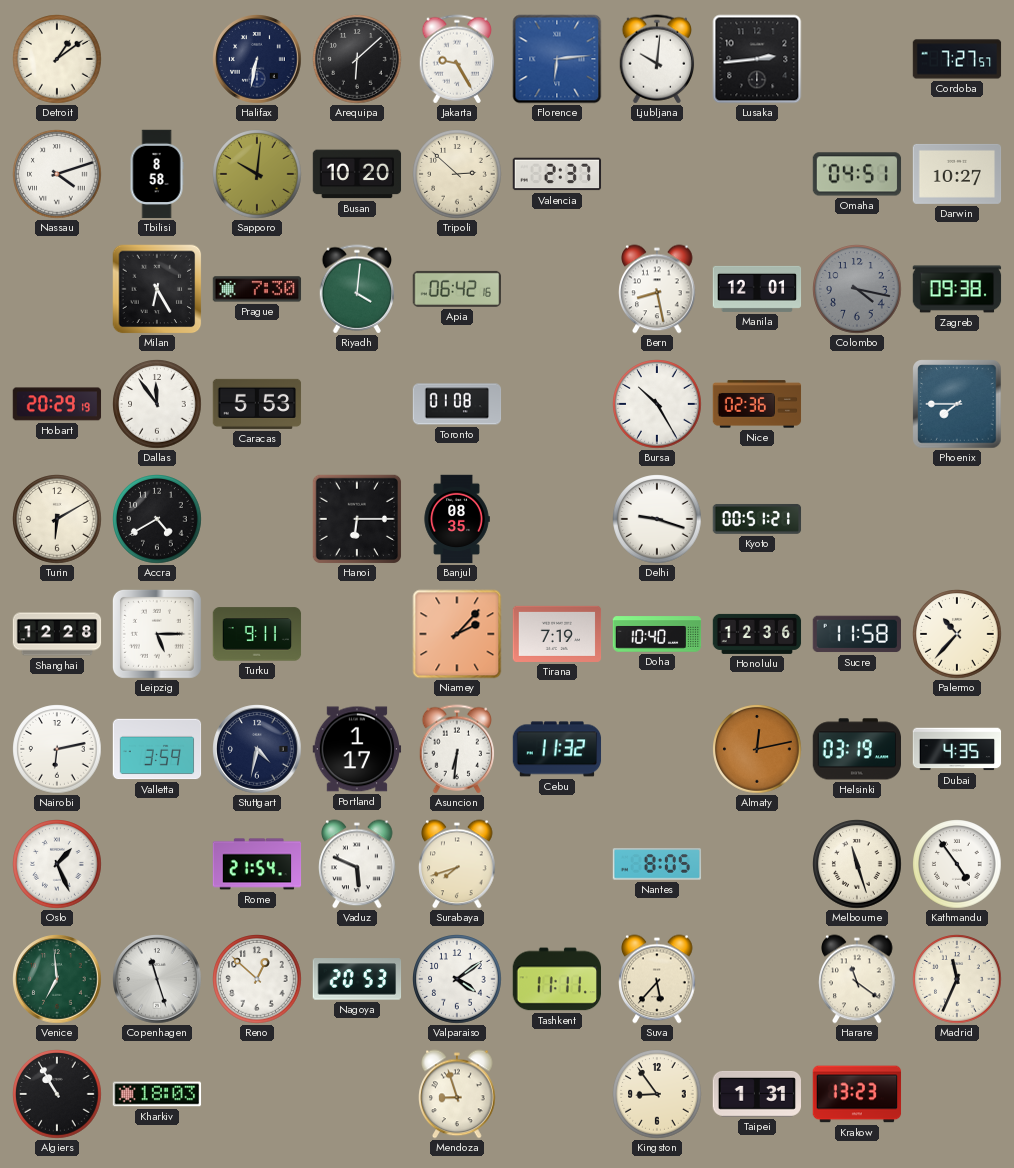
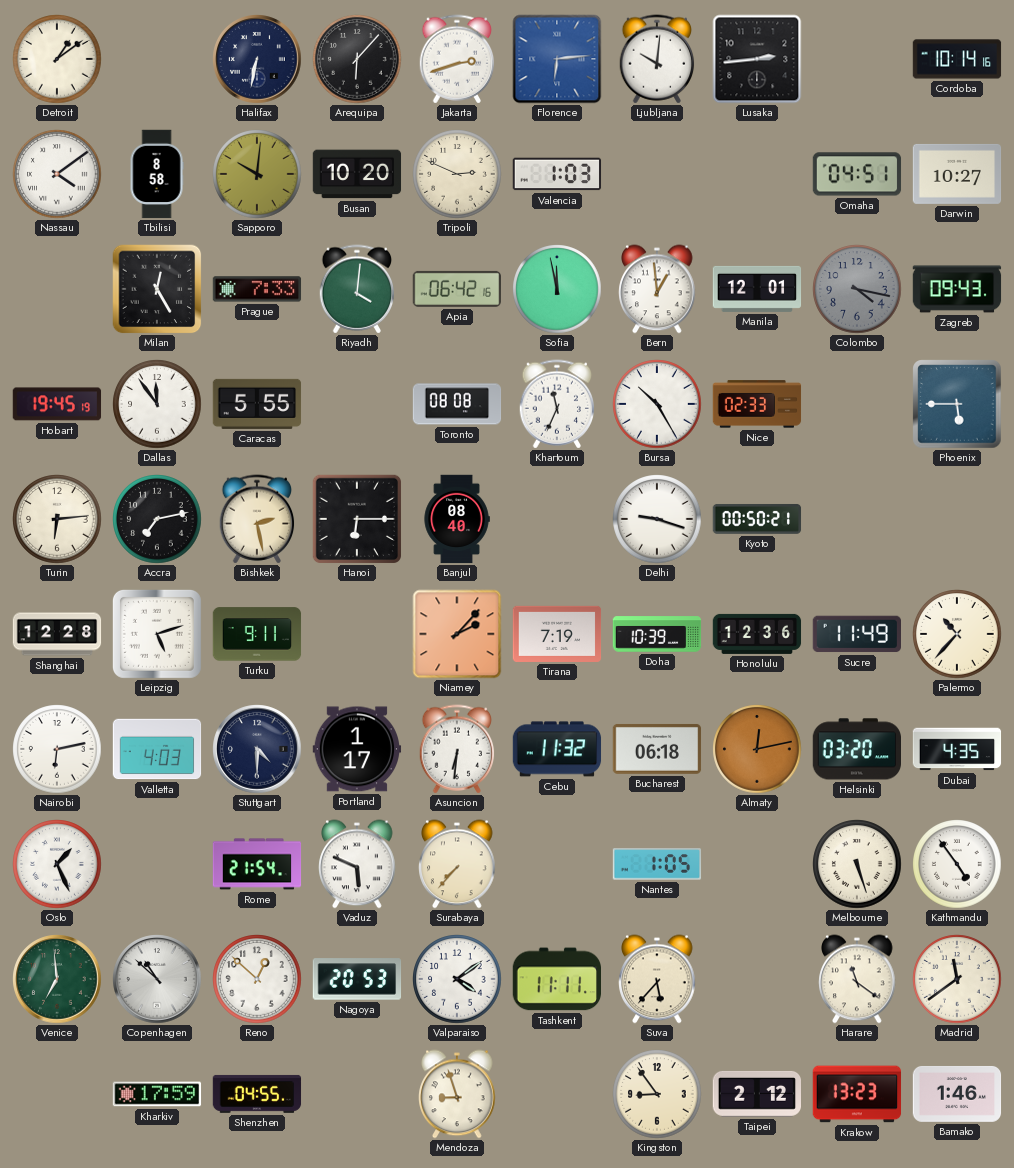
Arequipa: 6:08 -> 6:07
Jakarta: 9:25 -> 2:42
Cordoba: 7:27 -> 10:14
Nassau: 4:12 -> 4:09
Tripoli: 2:52 -> 2:49
Valencia: 2:37 -> 1:03
Milan: 6:25 -> 12:25
Prague: 7:30 -> 7:33
Sofia: none -> 11:58
Bern: 8:28 -> 12:59
Zagreb: 09:38 -> 09:43
Hobart: 20:29 -> 19:45
Caracas: 5:53 -> 5:55
Toronto: 01:08 -> 08:08
Khartoum: none -> 11:34
Nice: 02:36 -> 02:33
Phoenix: 7:45 -> 5:45
Turin: 6:10 -> 6:14
Accra: 4:40 -> 7:13
Bishkek: none -> 2:28
Banjul: 08:35 -> 08:40
Kyoto: 00:51 -> 00:50
Leipzig: 5:15 -> 5:12
Doha: 10:40 -> 10:39
Sucre: 11:58 -> 11:49
Valletta: 3:59 -> 4:03
Stuttgart: 4:32 -> 4:30
Bucharest: none -> 06:18
Helsinki: 03:19 -> 03:20
Surabaya: 7:42 -> 7:37
Nantes: 8:05 -> 1:05
Melbourne: 11:27 -> 5:27
Copenhagen: 11:27 -> 10:52
Madrid: 11:34 -> 11:39
Algiers: 10:55 -> none
Kharkiv: 18:03 -> 17:59
Shenzhen: none -> 04:55
Taipei: 1:31 -> 2:12
Bamako: none -> 1:46
